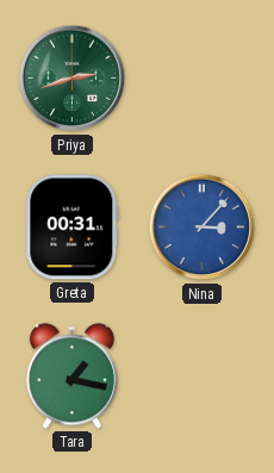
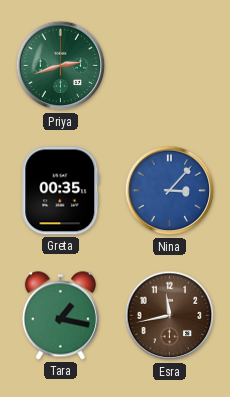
Greta: 00:31 -> 00:35
Esra: none -> 11:43
